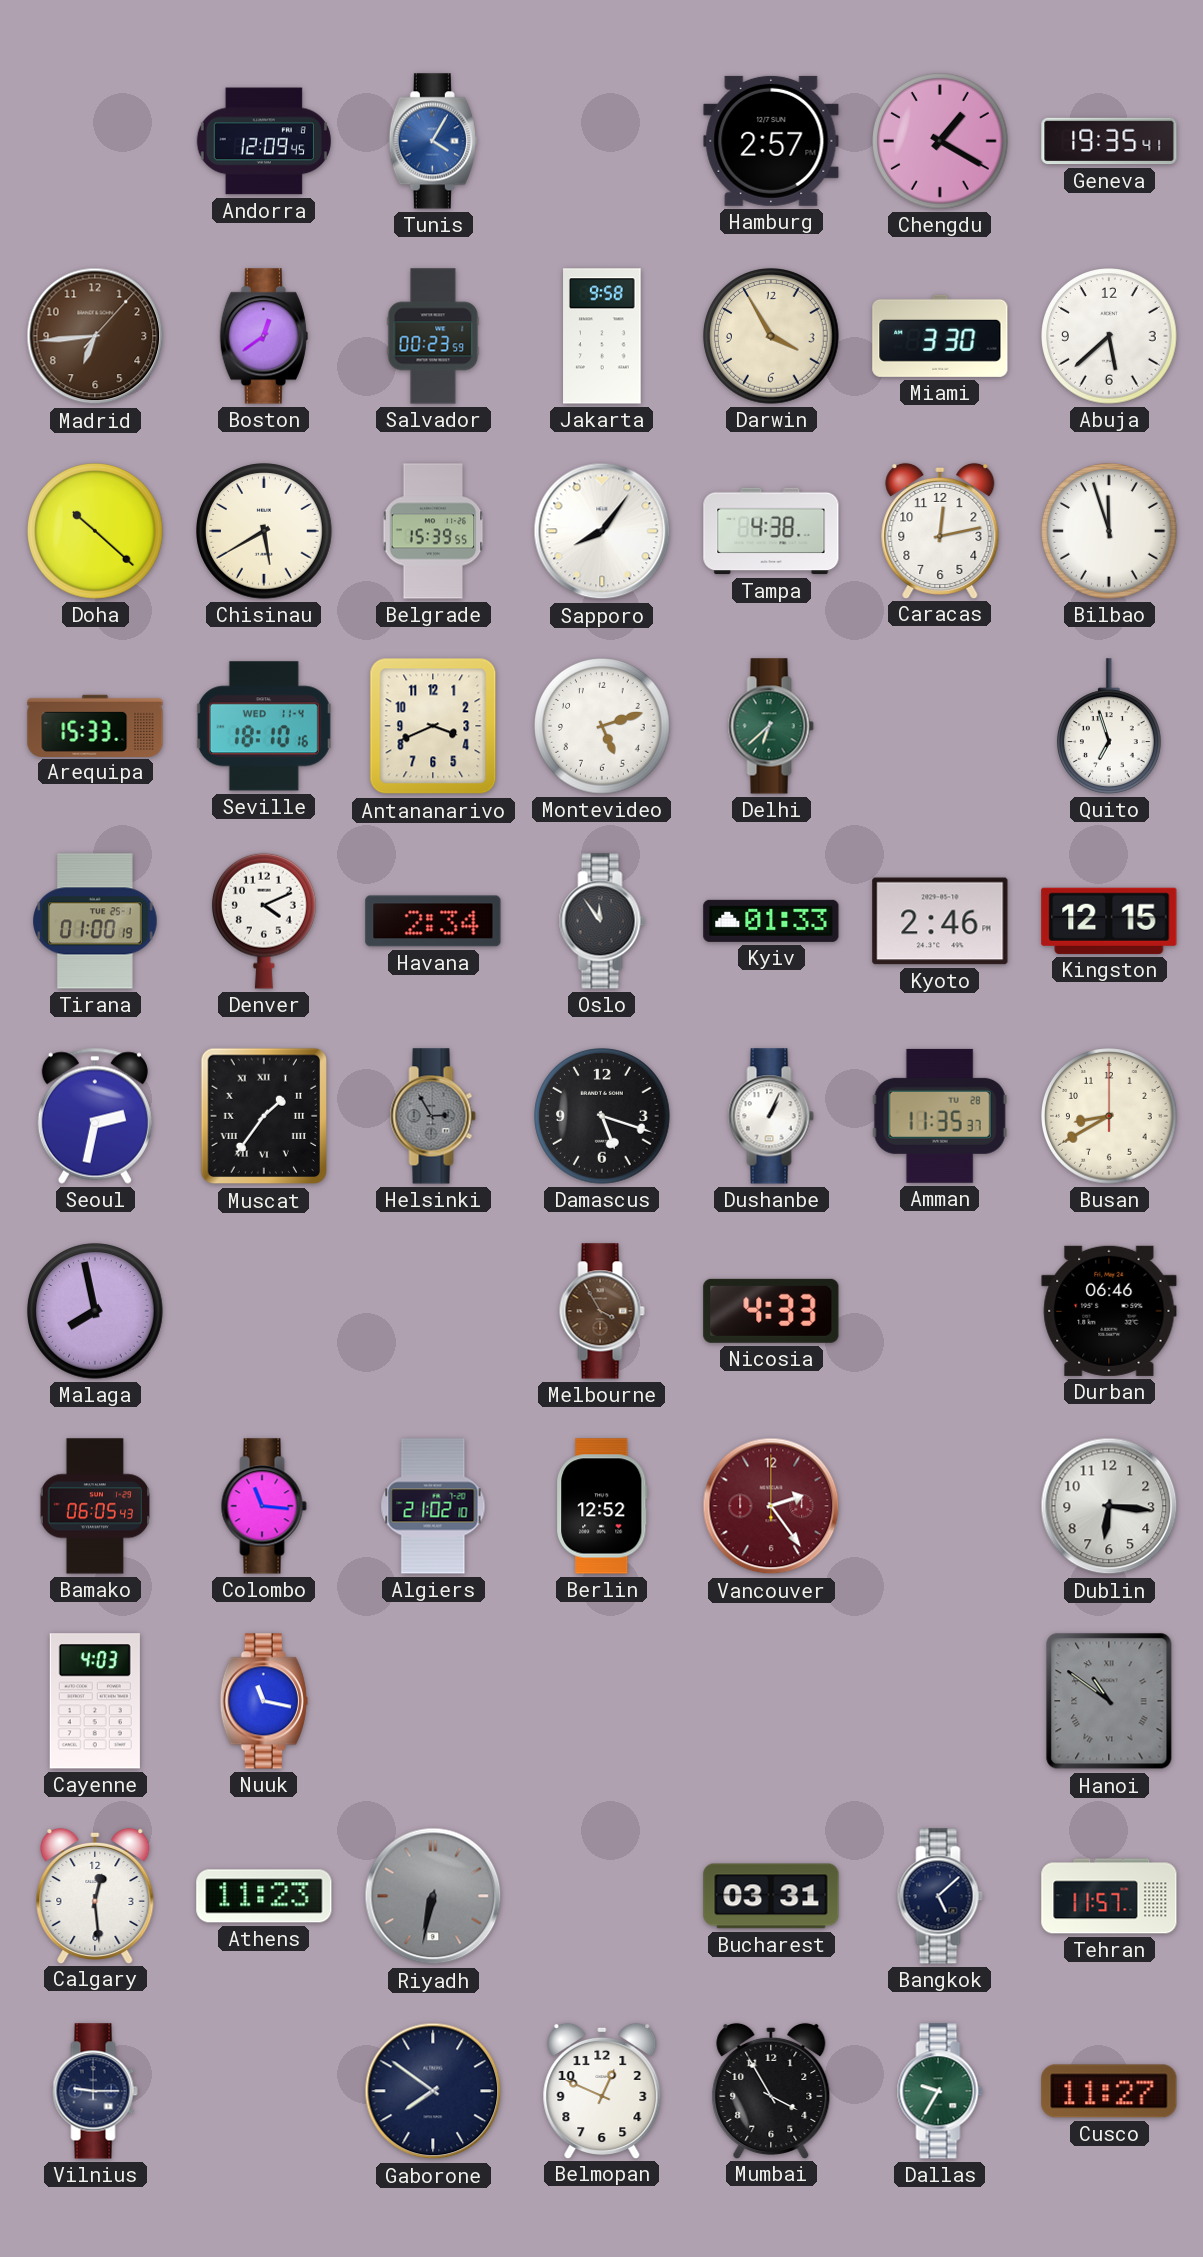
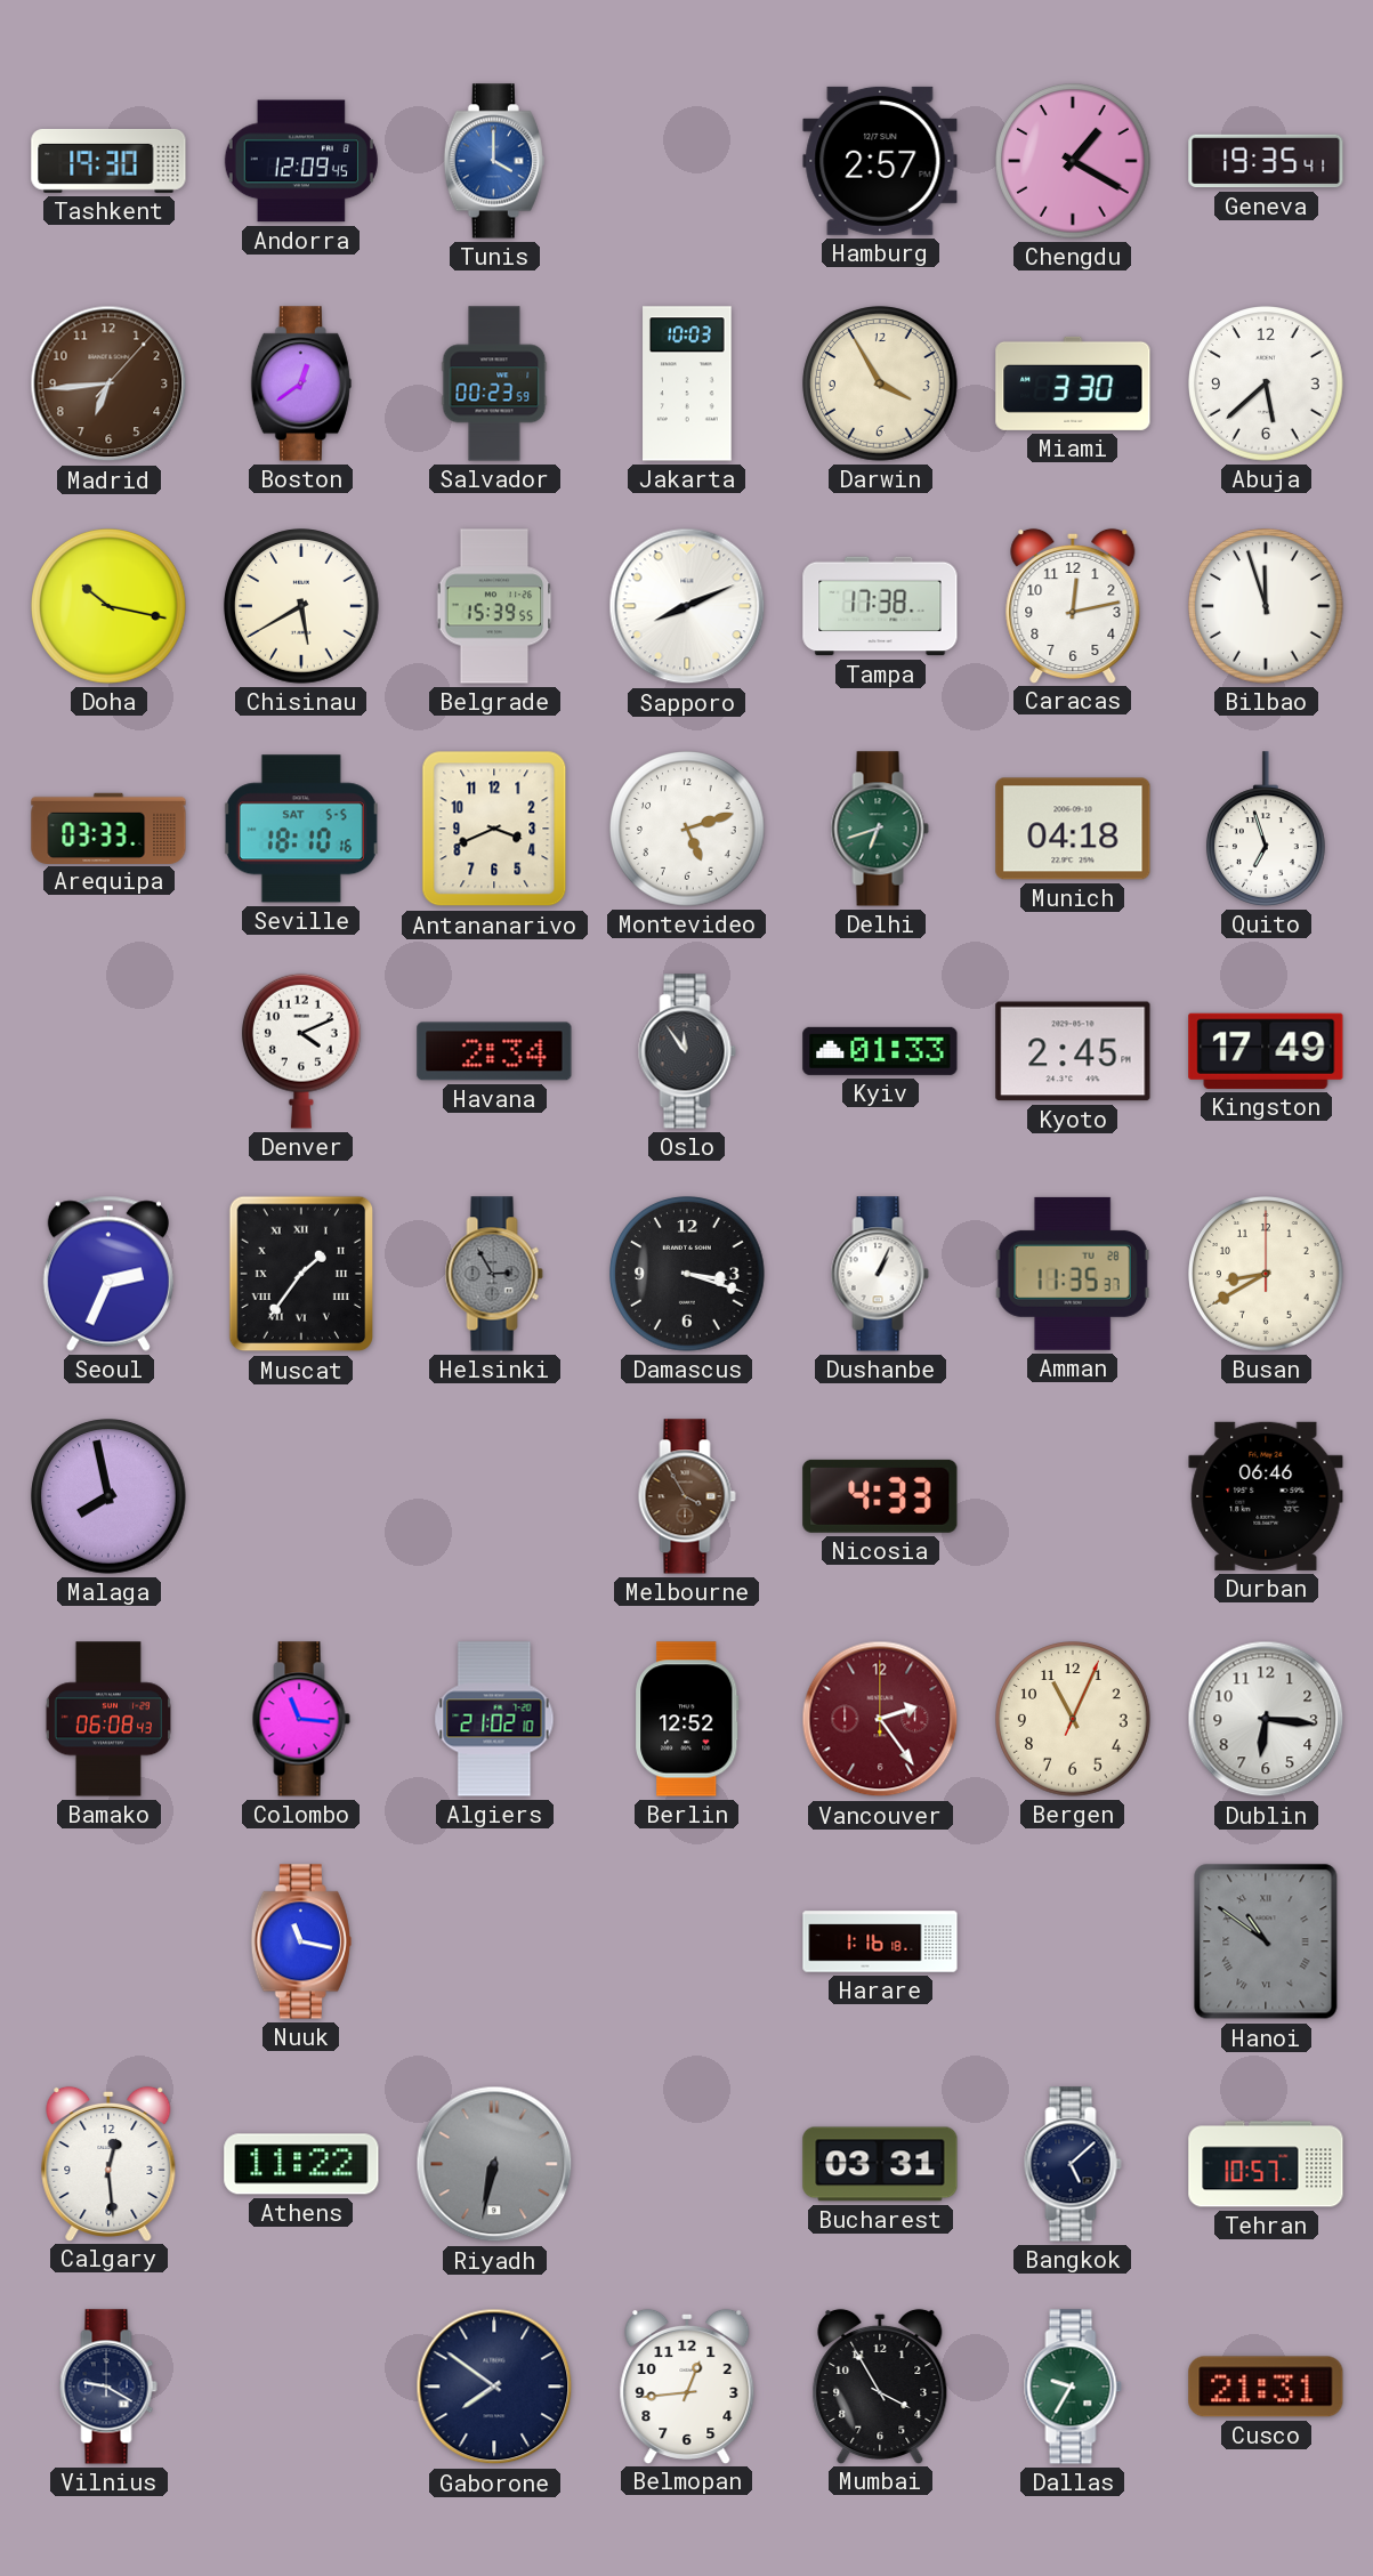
Tashkent: none -> 19:30
Tunis: 4:05 -> 4:00
Jakarta: 9:58 -> 10:03
Doha: 10:22 -> 10:17
Sapporo: 8:06 -> 8:11
Tampa: 4:38 -> 17:38
Arequipa: 15:33 -> 03:33
Seville date: WED 11-4 -> SAT 5-5
Delhi: 6:38 -> 6:42
Munich: none -> 04:18
Tirana: 01:00 -> none
Kyoto: 2:46 -> 2:45
Kingston: 12:15 -> 17:49
Seoul: 2:32 -> 2:34
Damascus: 5:18 -> 3:18
Bamako: 06:05 -> 06:08
Bergen: none -> 11:04
Cayenne: 4:03 -> none
Harare: none -> 1:16
Athens: 11:23 -> 11:22
Tehran: 11:57 -> 10:57
Vilnius: 9:15 -> 9:20
Belmopan: 12:49 -> 12:44
Cusco: 11:27 -> 21:31
